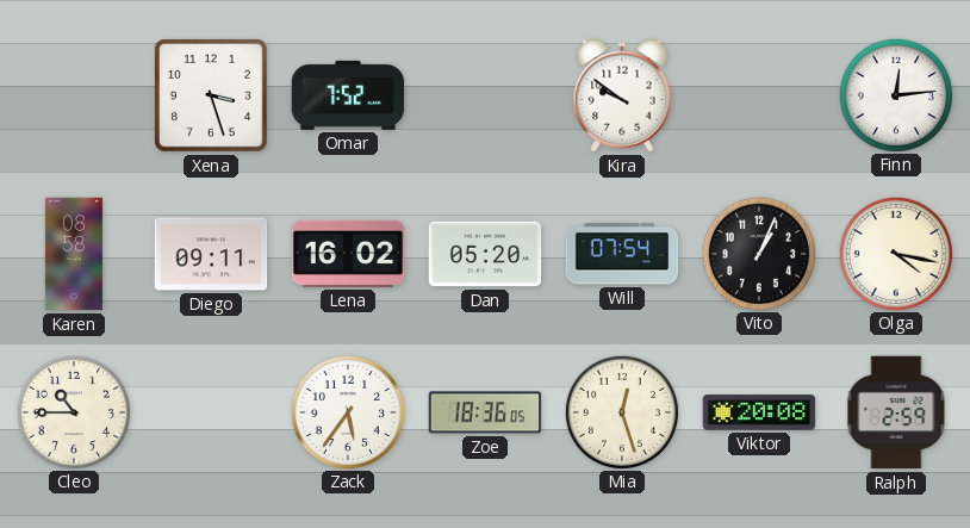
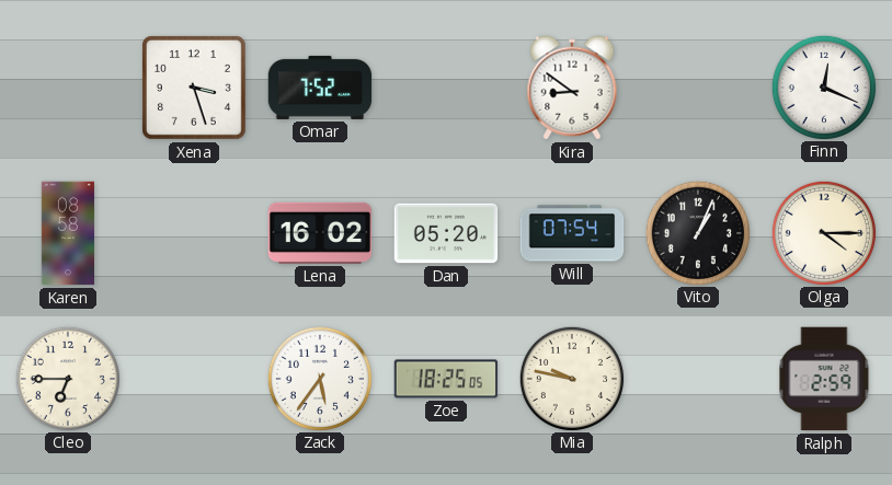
Kira: 9:51 -> 8:51
Finn: 12:14 -> 12:19
Diego: 09:11 -> none
Olga: 4:17 -> 4:15
Cleo: 10:45 -> 6:45
Zoe: 18:36 -> 18:25
Mia: 12:27 -> 9:47
Viktor: 20:08 -> none
